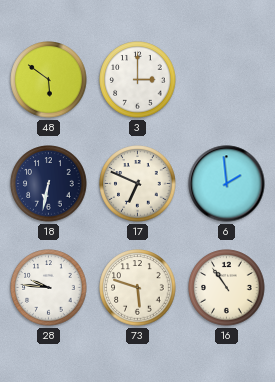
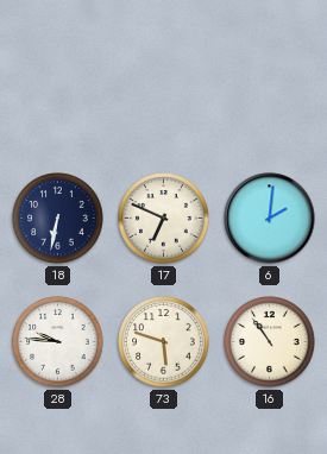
48: 5:51 -> none
3: 3:00 -> none
6: 1:59 -> 2:01
